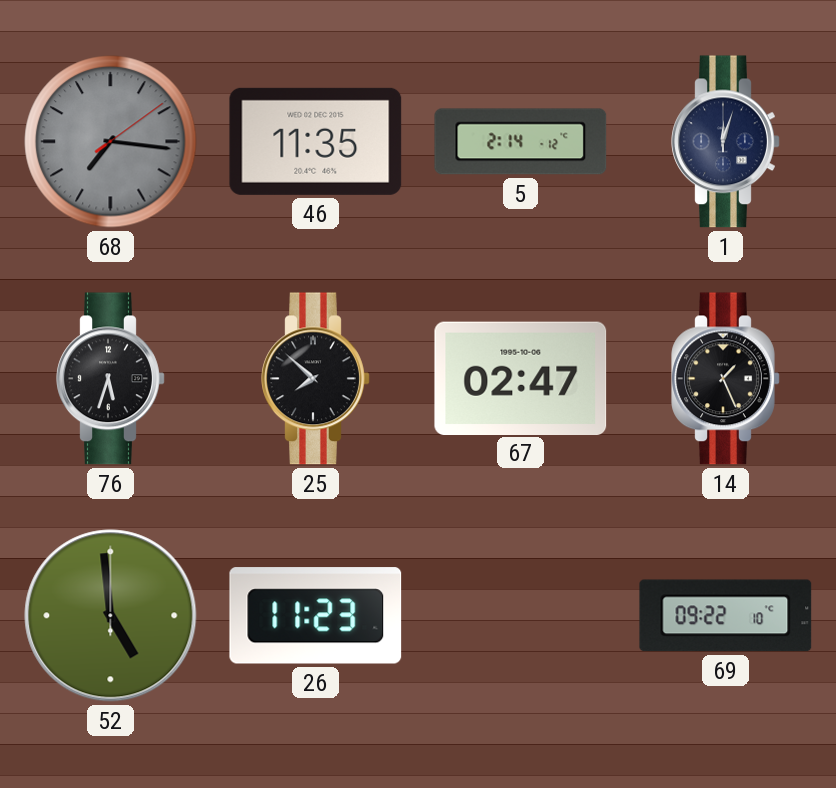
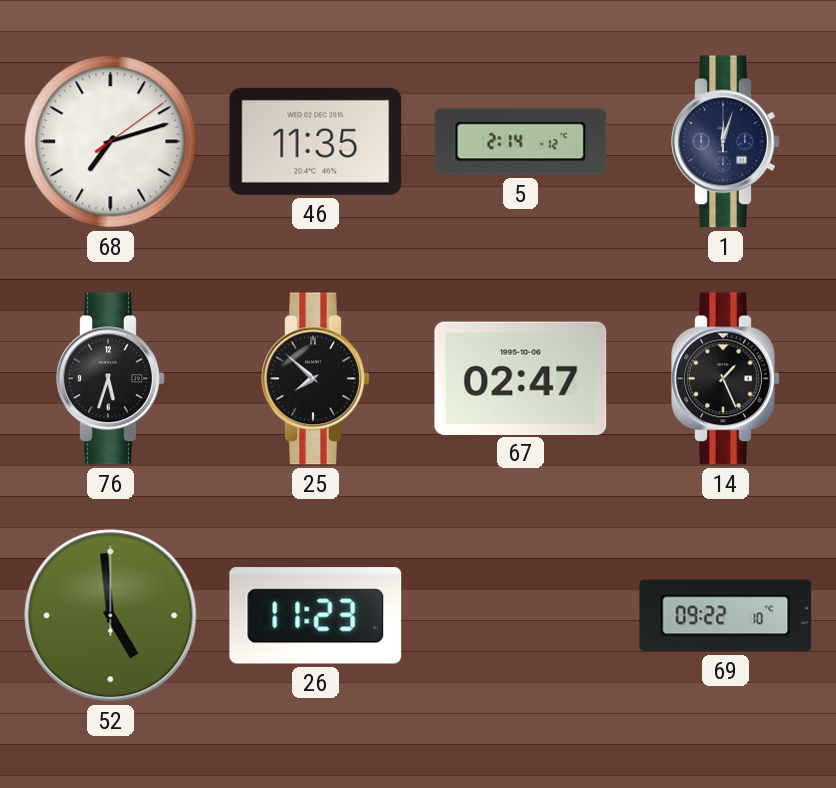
68: 7:16 -> 7:12
68 dial: grey -> white
